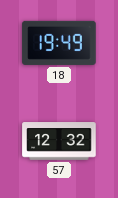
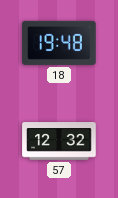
18: 19:49 -> 19:48
